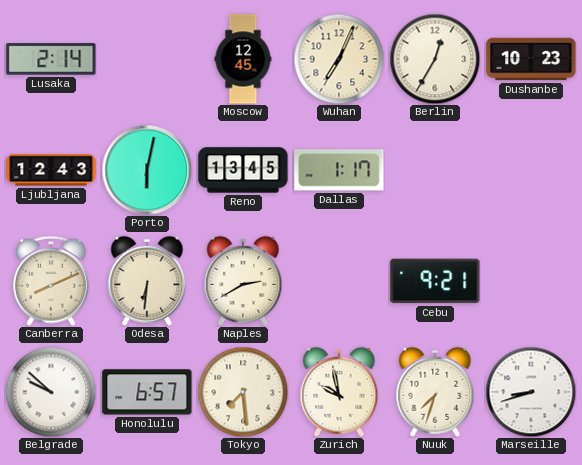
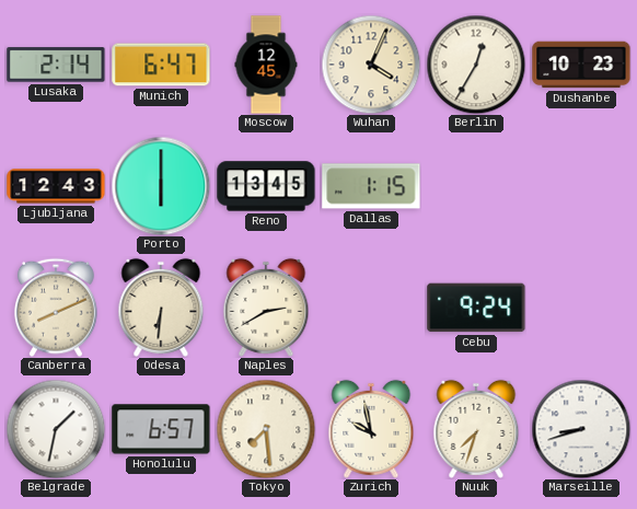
Munich: none -> 6:47
Wuhan: 7:04 -> 4:04
Porto: 6:02 -> 6:00
Dallas: 1:17 -> 1:15
Cebu: 9:21 -> 9:24
Belgrade: 9:52 -> 1:32
